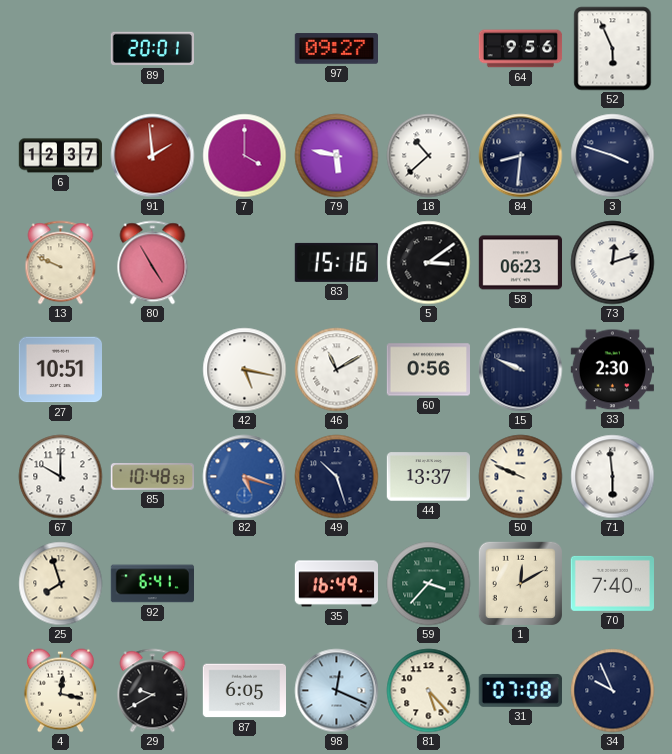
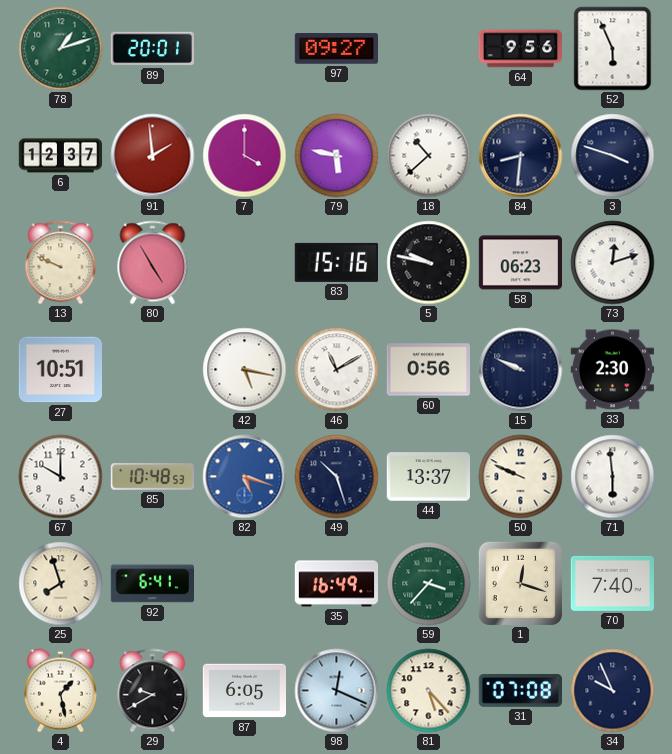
78: none -> 1:12
5: 3:09 -> 9:47
1: 12:10 -> 12:18
4: 12:17 -> 1:28
